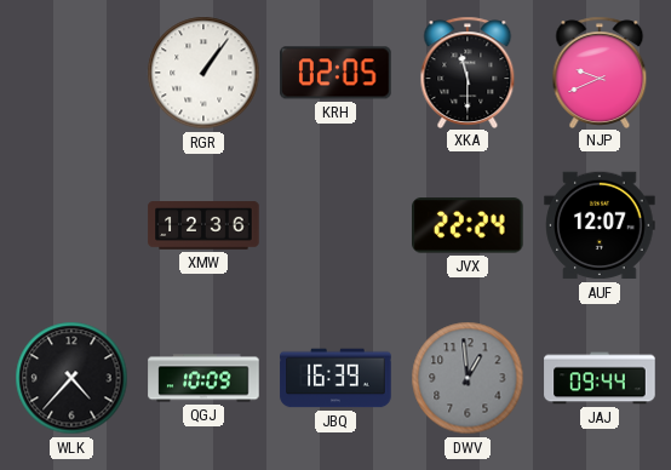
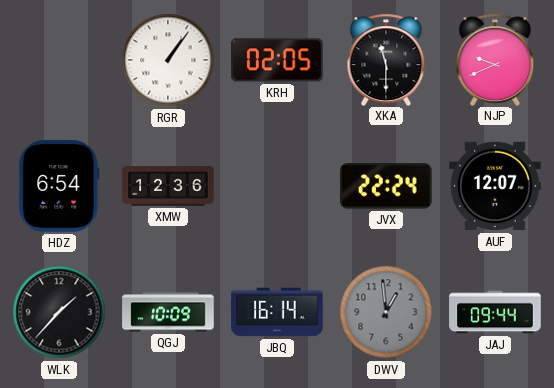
HDZ: none -> 6:54
WLK: 4:37 -> 1:37
JBQ: 16:39 -> 16:14
